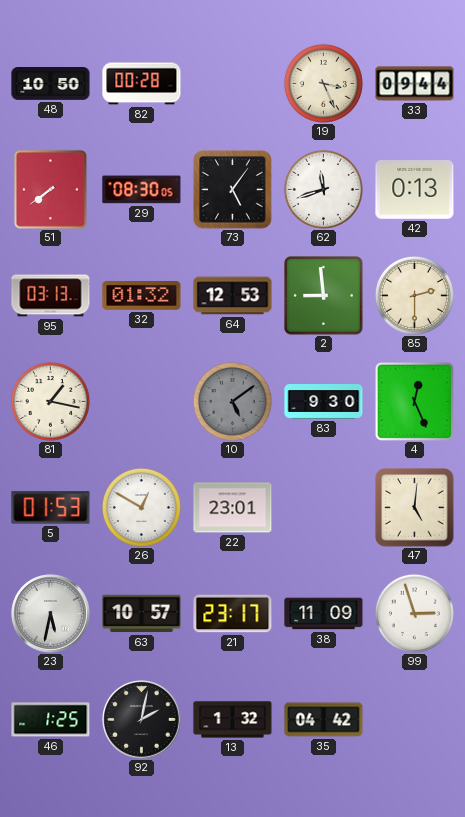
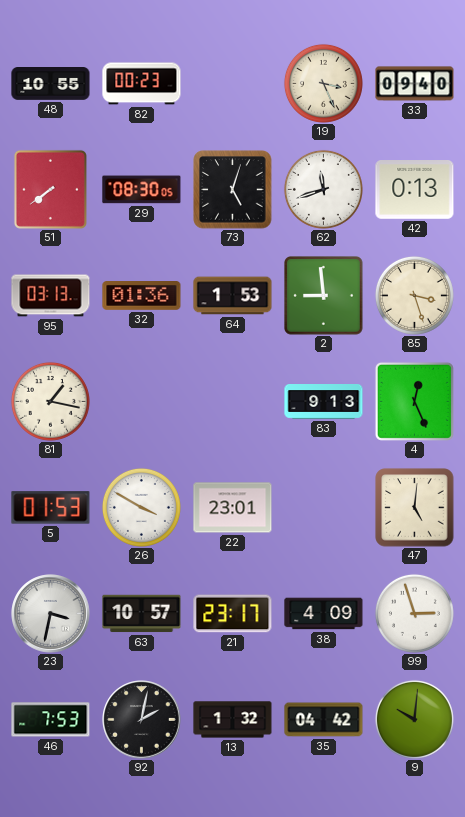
48: 10:50 -> 10:55
82: 00:28 -> 00:23
33: 09:44 -> 09:40
73: 5:06 -> 5:03
32: 01:32 -> 01:36
64: 12:53 -> 1:53
85: 2:30 -> 3:27
10: 5:09 -> none
83: 9:30 -> 9:13
26: 12:50 -> 3:50
23: 5:32 -> 3:32
38: 11:09 -> 4:09
46: 1:25 -> 7:53
9: none -> 10:01
